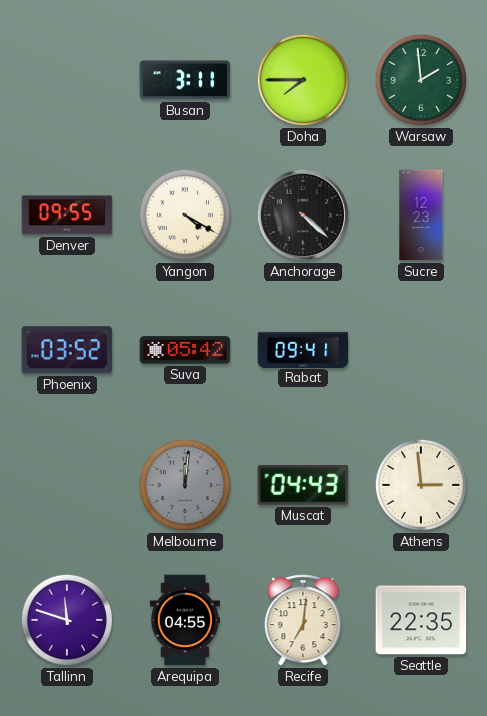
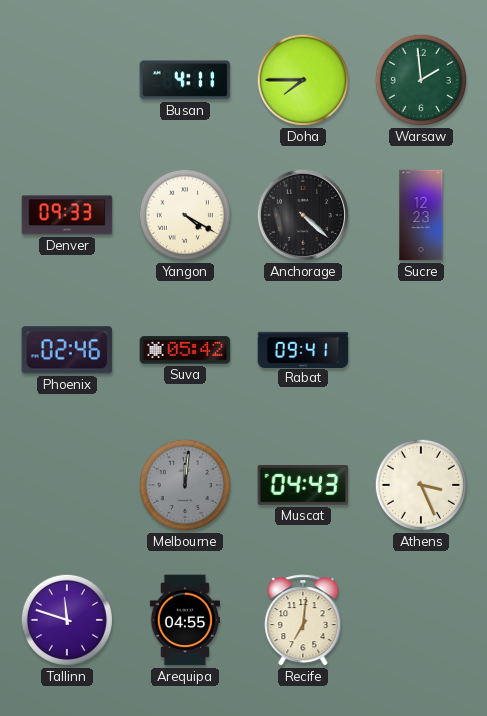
Busan: 3:11 -> 4:11
Denver: 09:55 -> 09:33
Phoenix: 03:52 -> 02:46
Athens: 2:59 -> 3:26
Seattle: 22:35 -> none
